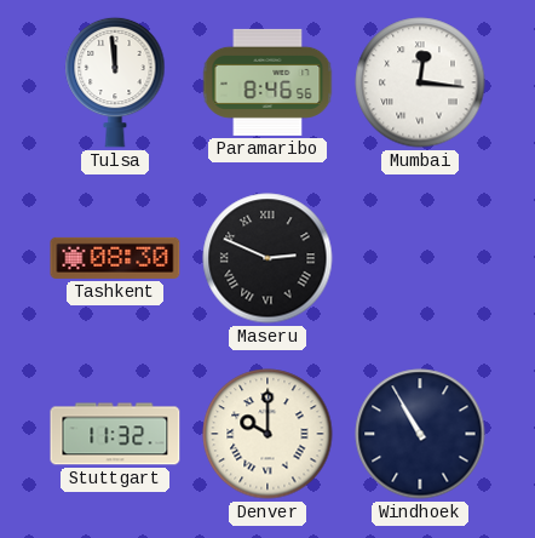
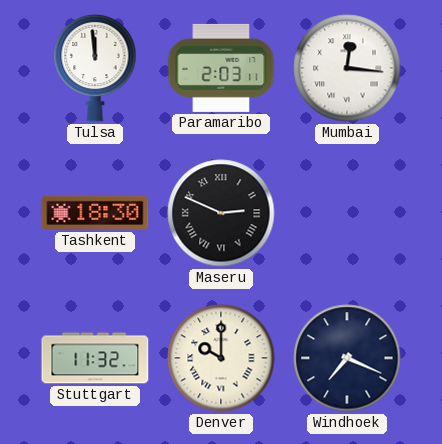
Paramaribo: 8:46 -> 2:03
Tashkent: 08:30 -> 18:30
Windhoek: 10:55 -> 7:19
